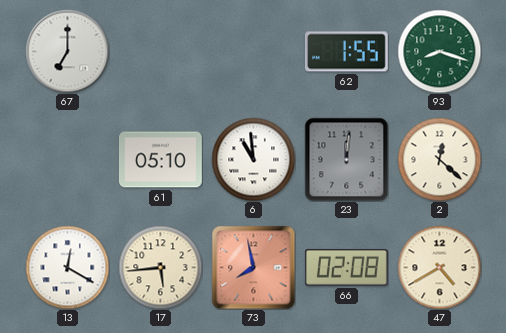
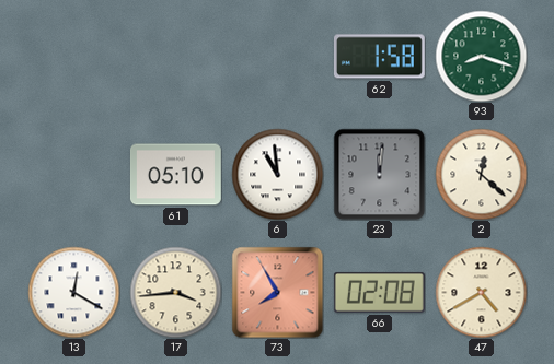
67: 7:00 -> none
62: 1:55 -> 1:58
17: 5:44 -> 3:44
73: 7:58 -> 7:55
